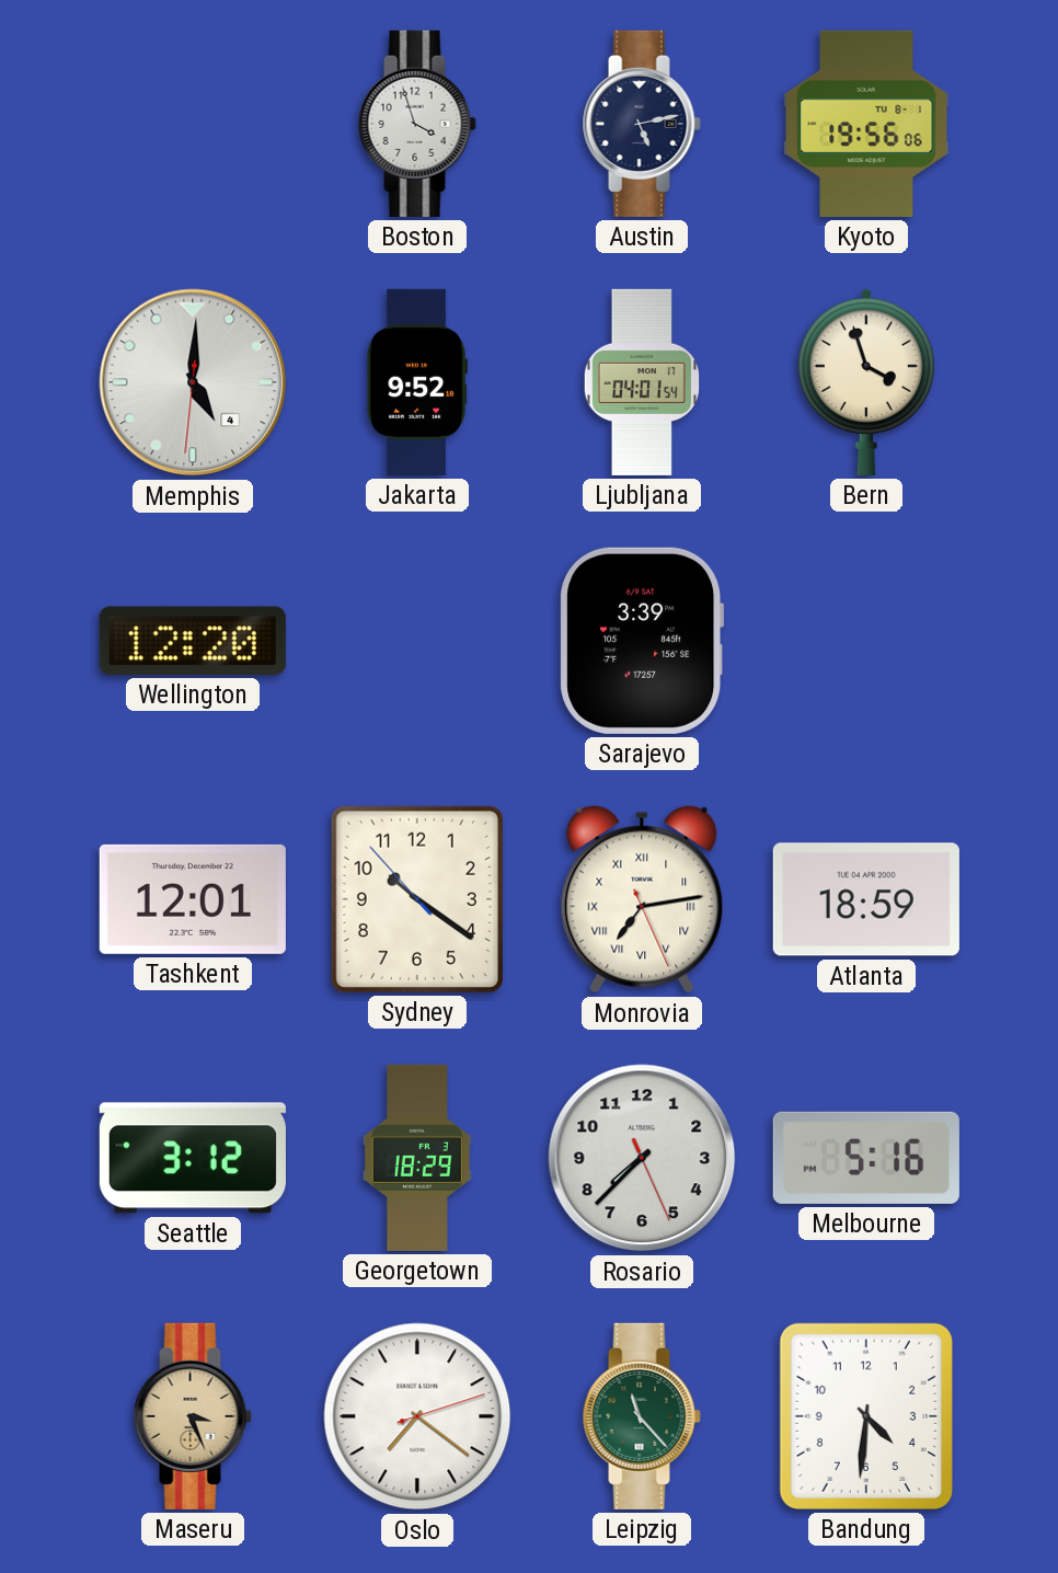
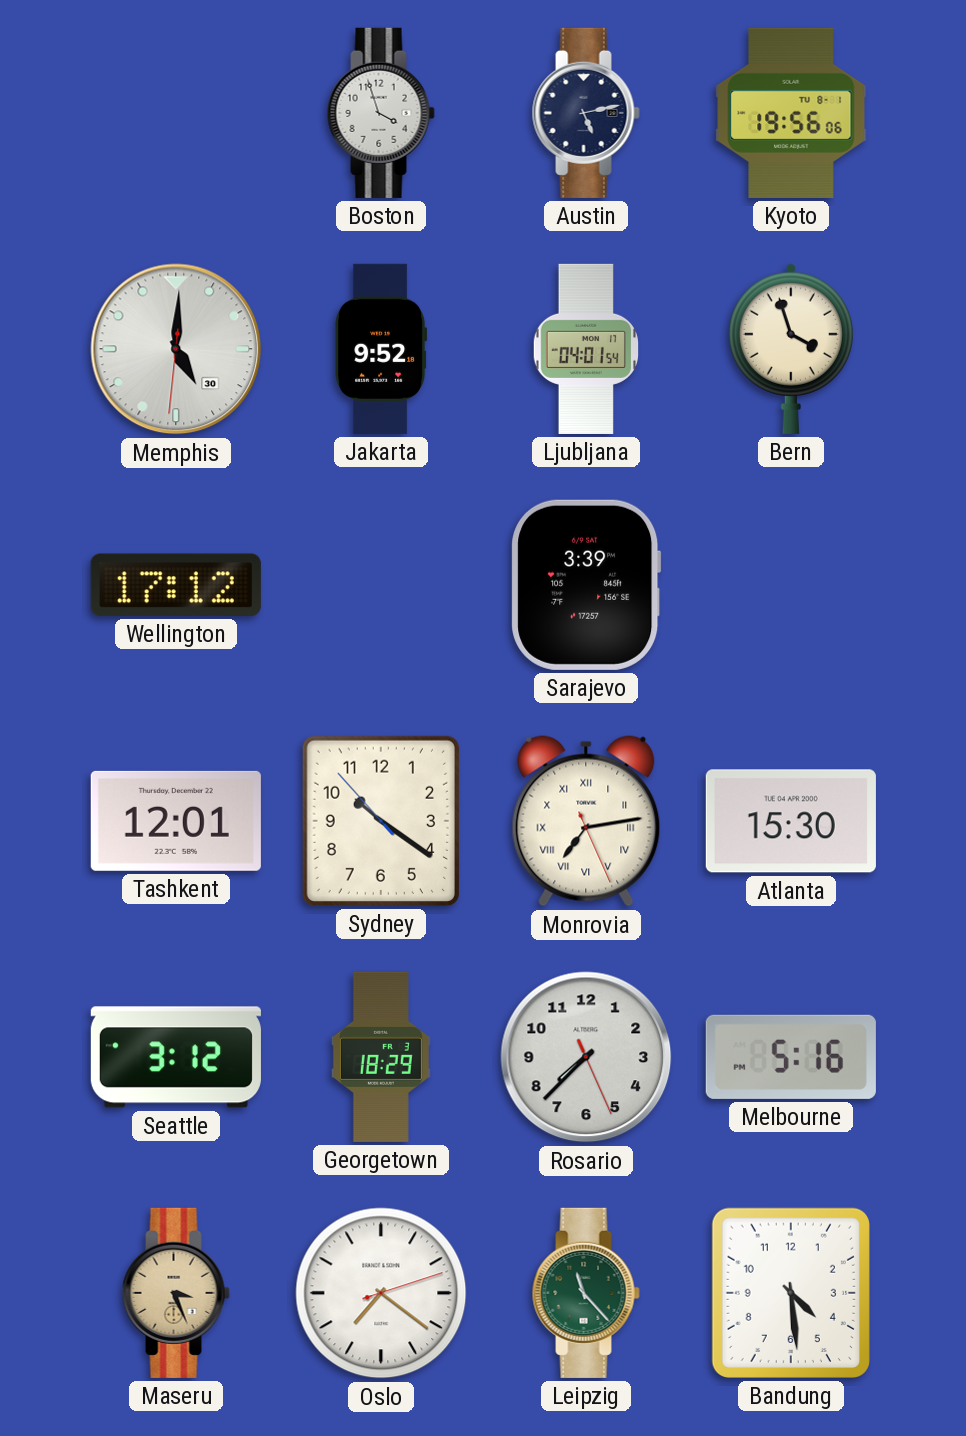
Memphis date: 4 -> 30
Wellington: 12:20 -> 17:12
Atlanta: 18:59 -> 15:30
Bandung: 4:31 -> 4:29
